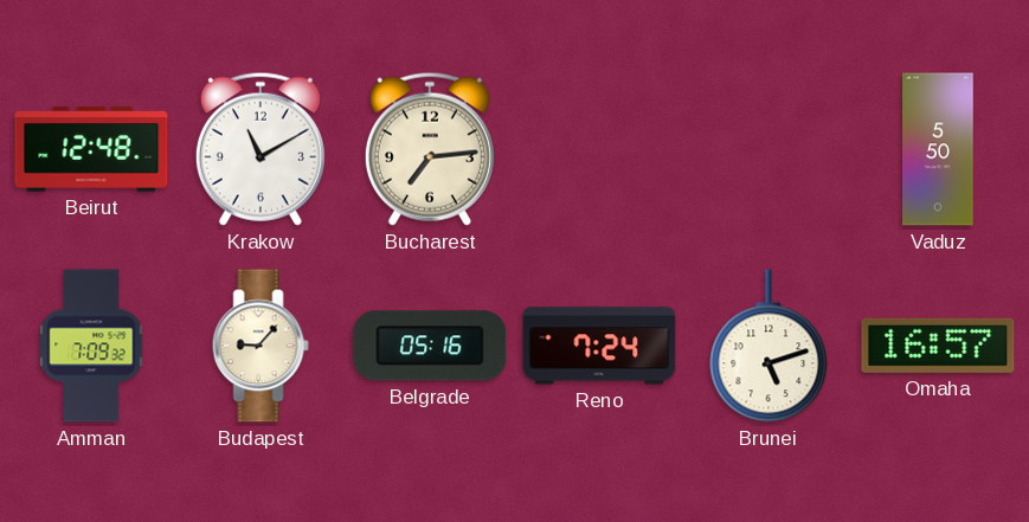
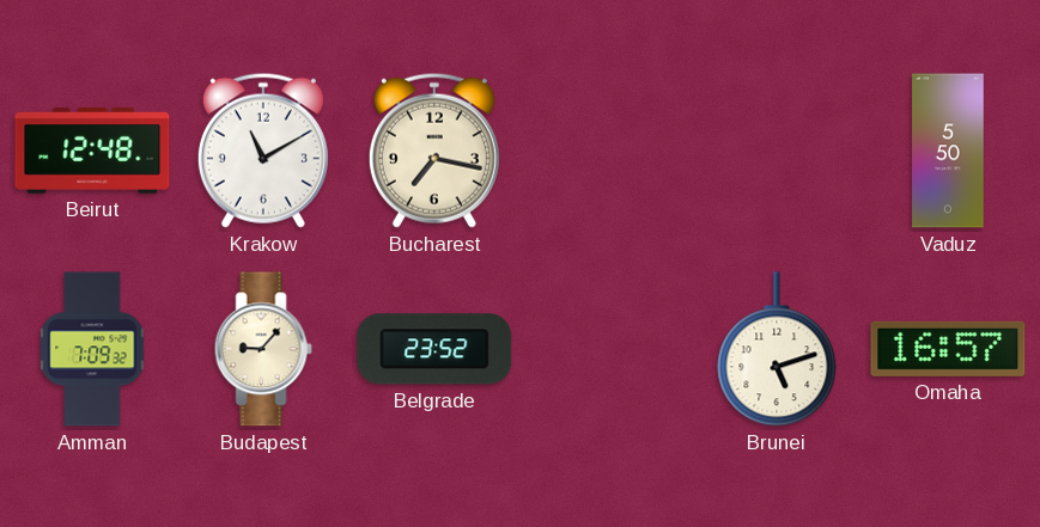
Bucharest: 7:14 -> 7:17
Belgrade: 05:16 -> 23:52
Reno: 7:24 -> none
